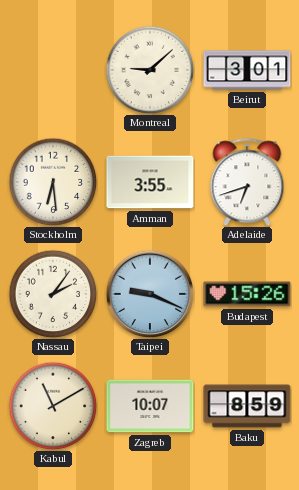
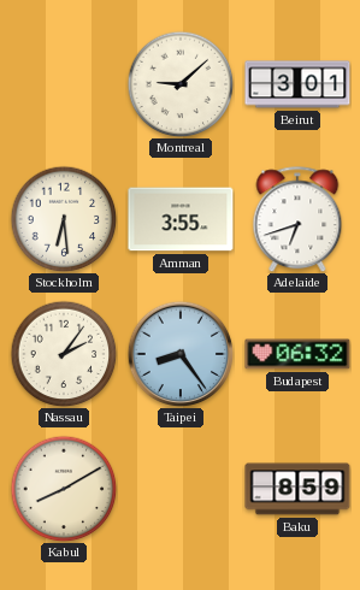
Taipei: 9:19 -> 8:24
Budapest: 15:26 -> 06:32
Kabul: 11:10 -> 8:10
Zagreb: 10:07 -> none
